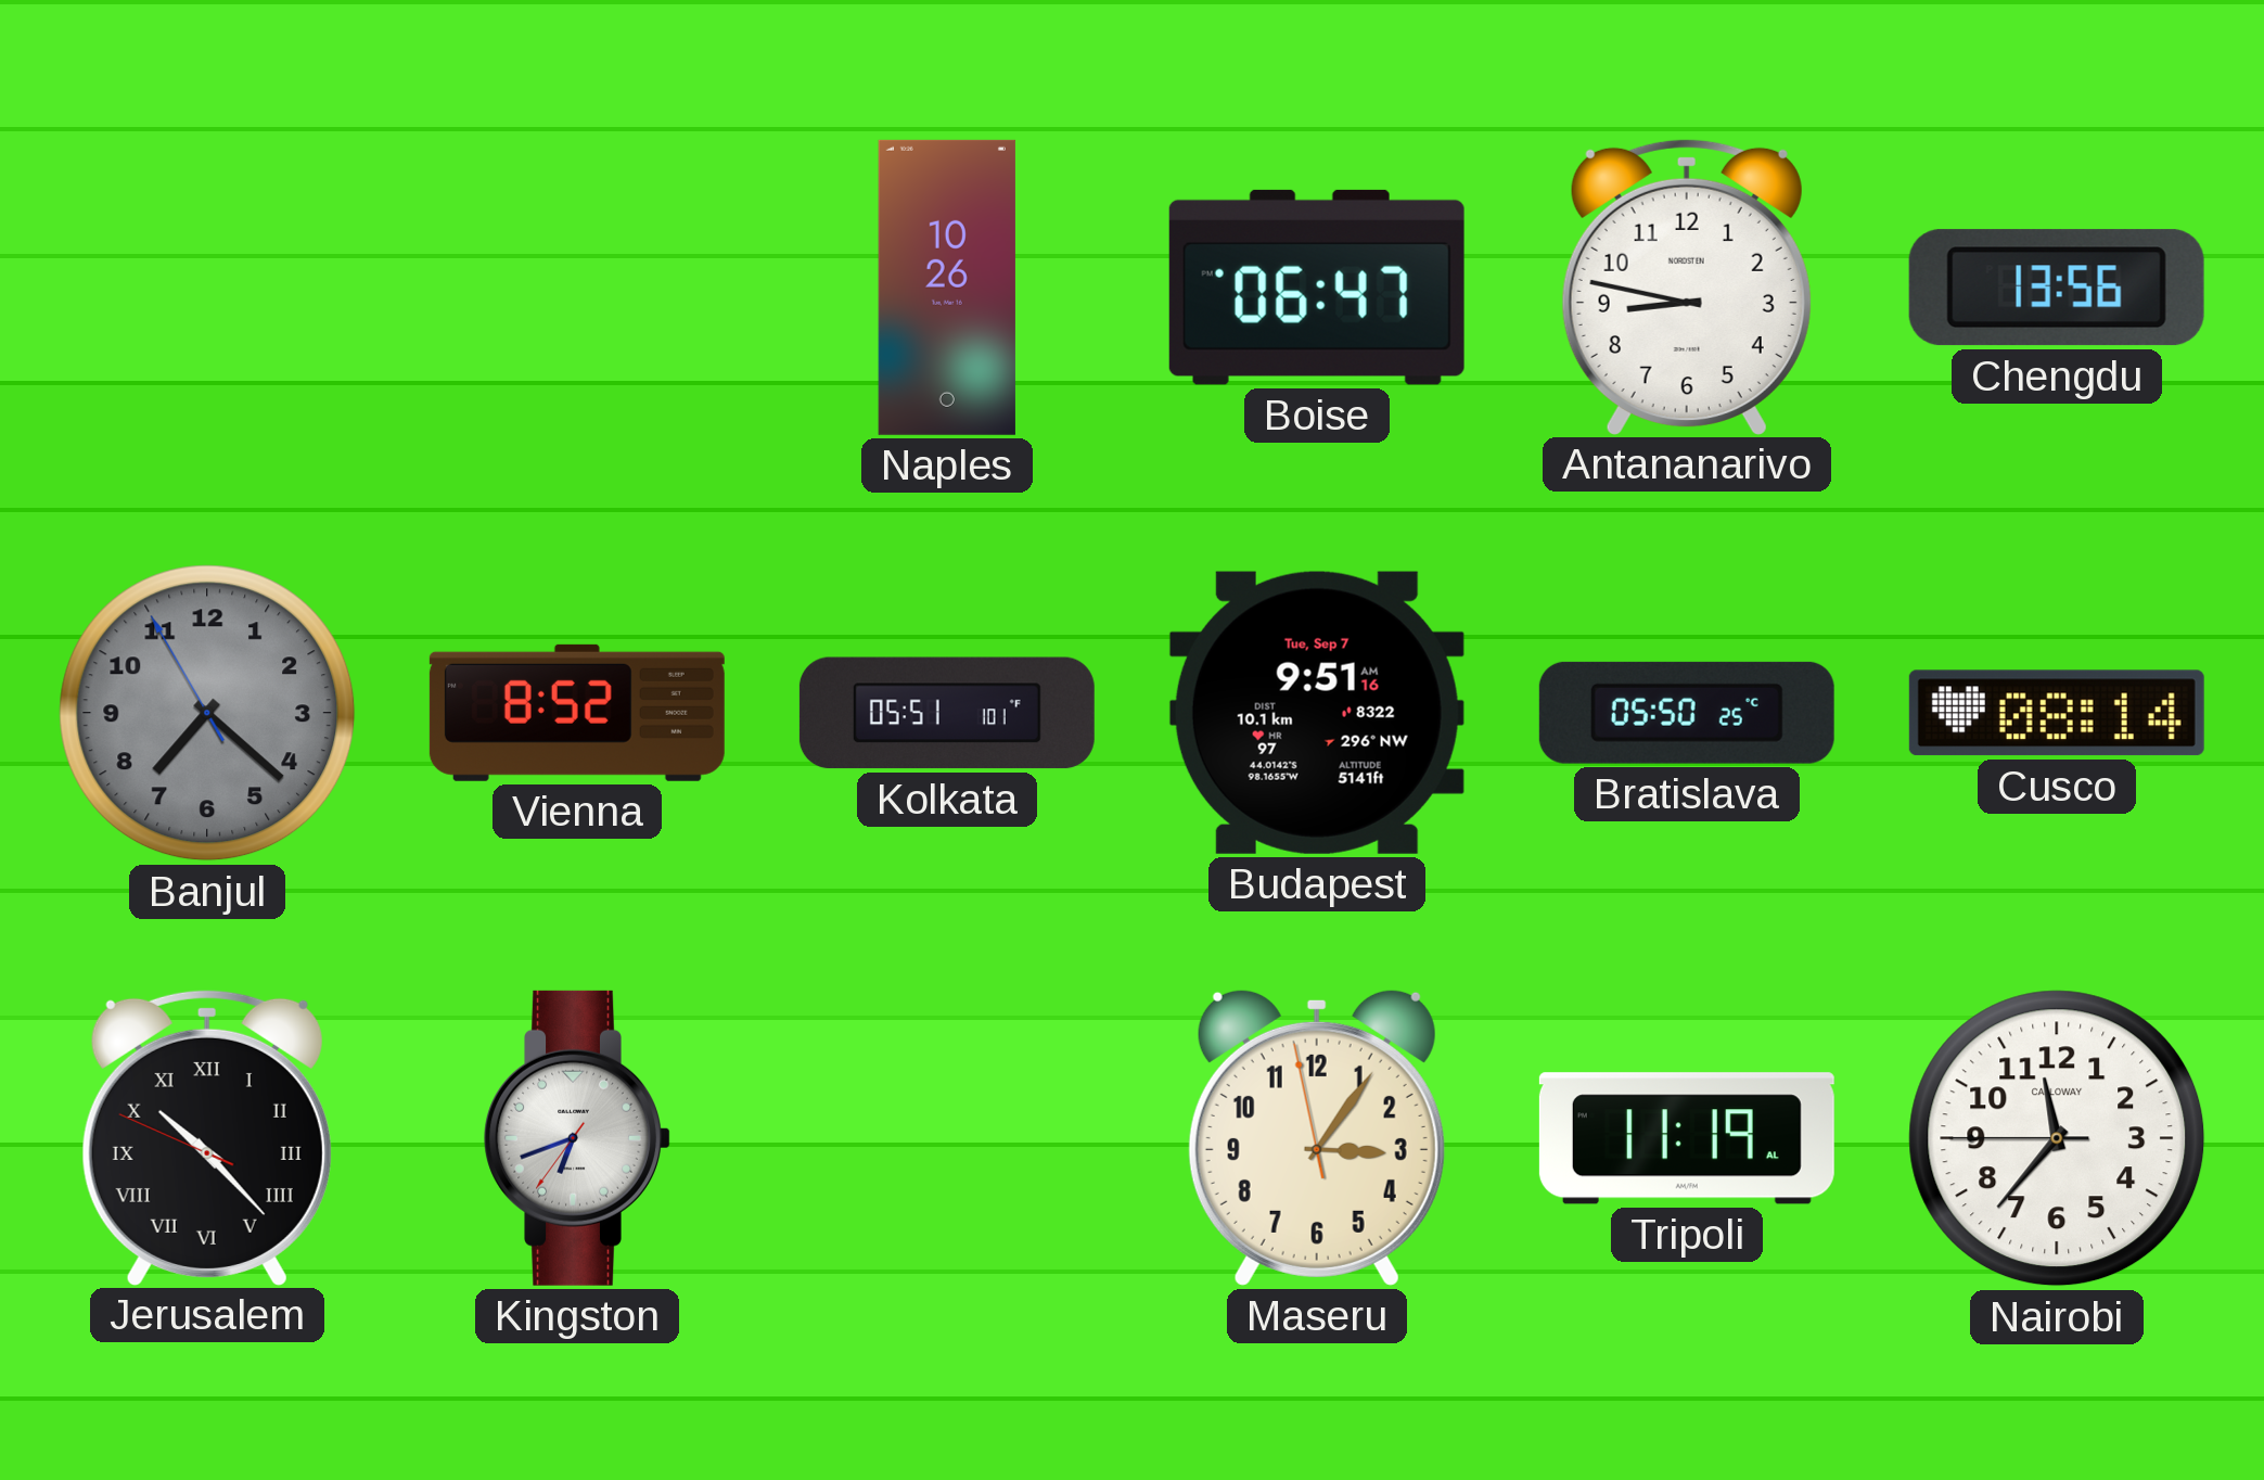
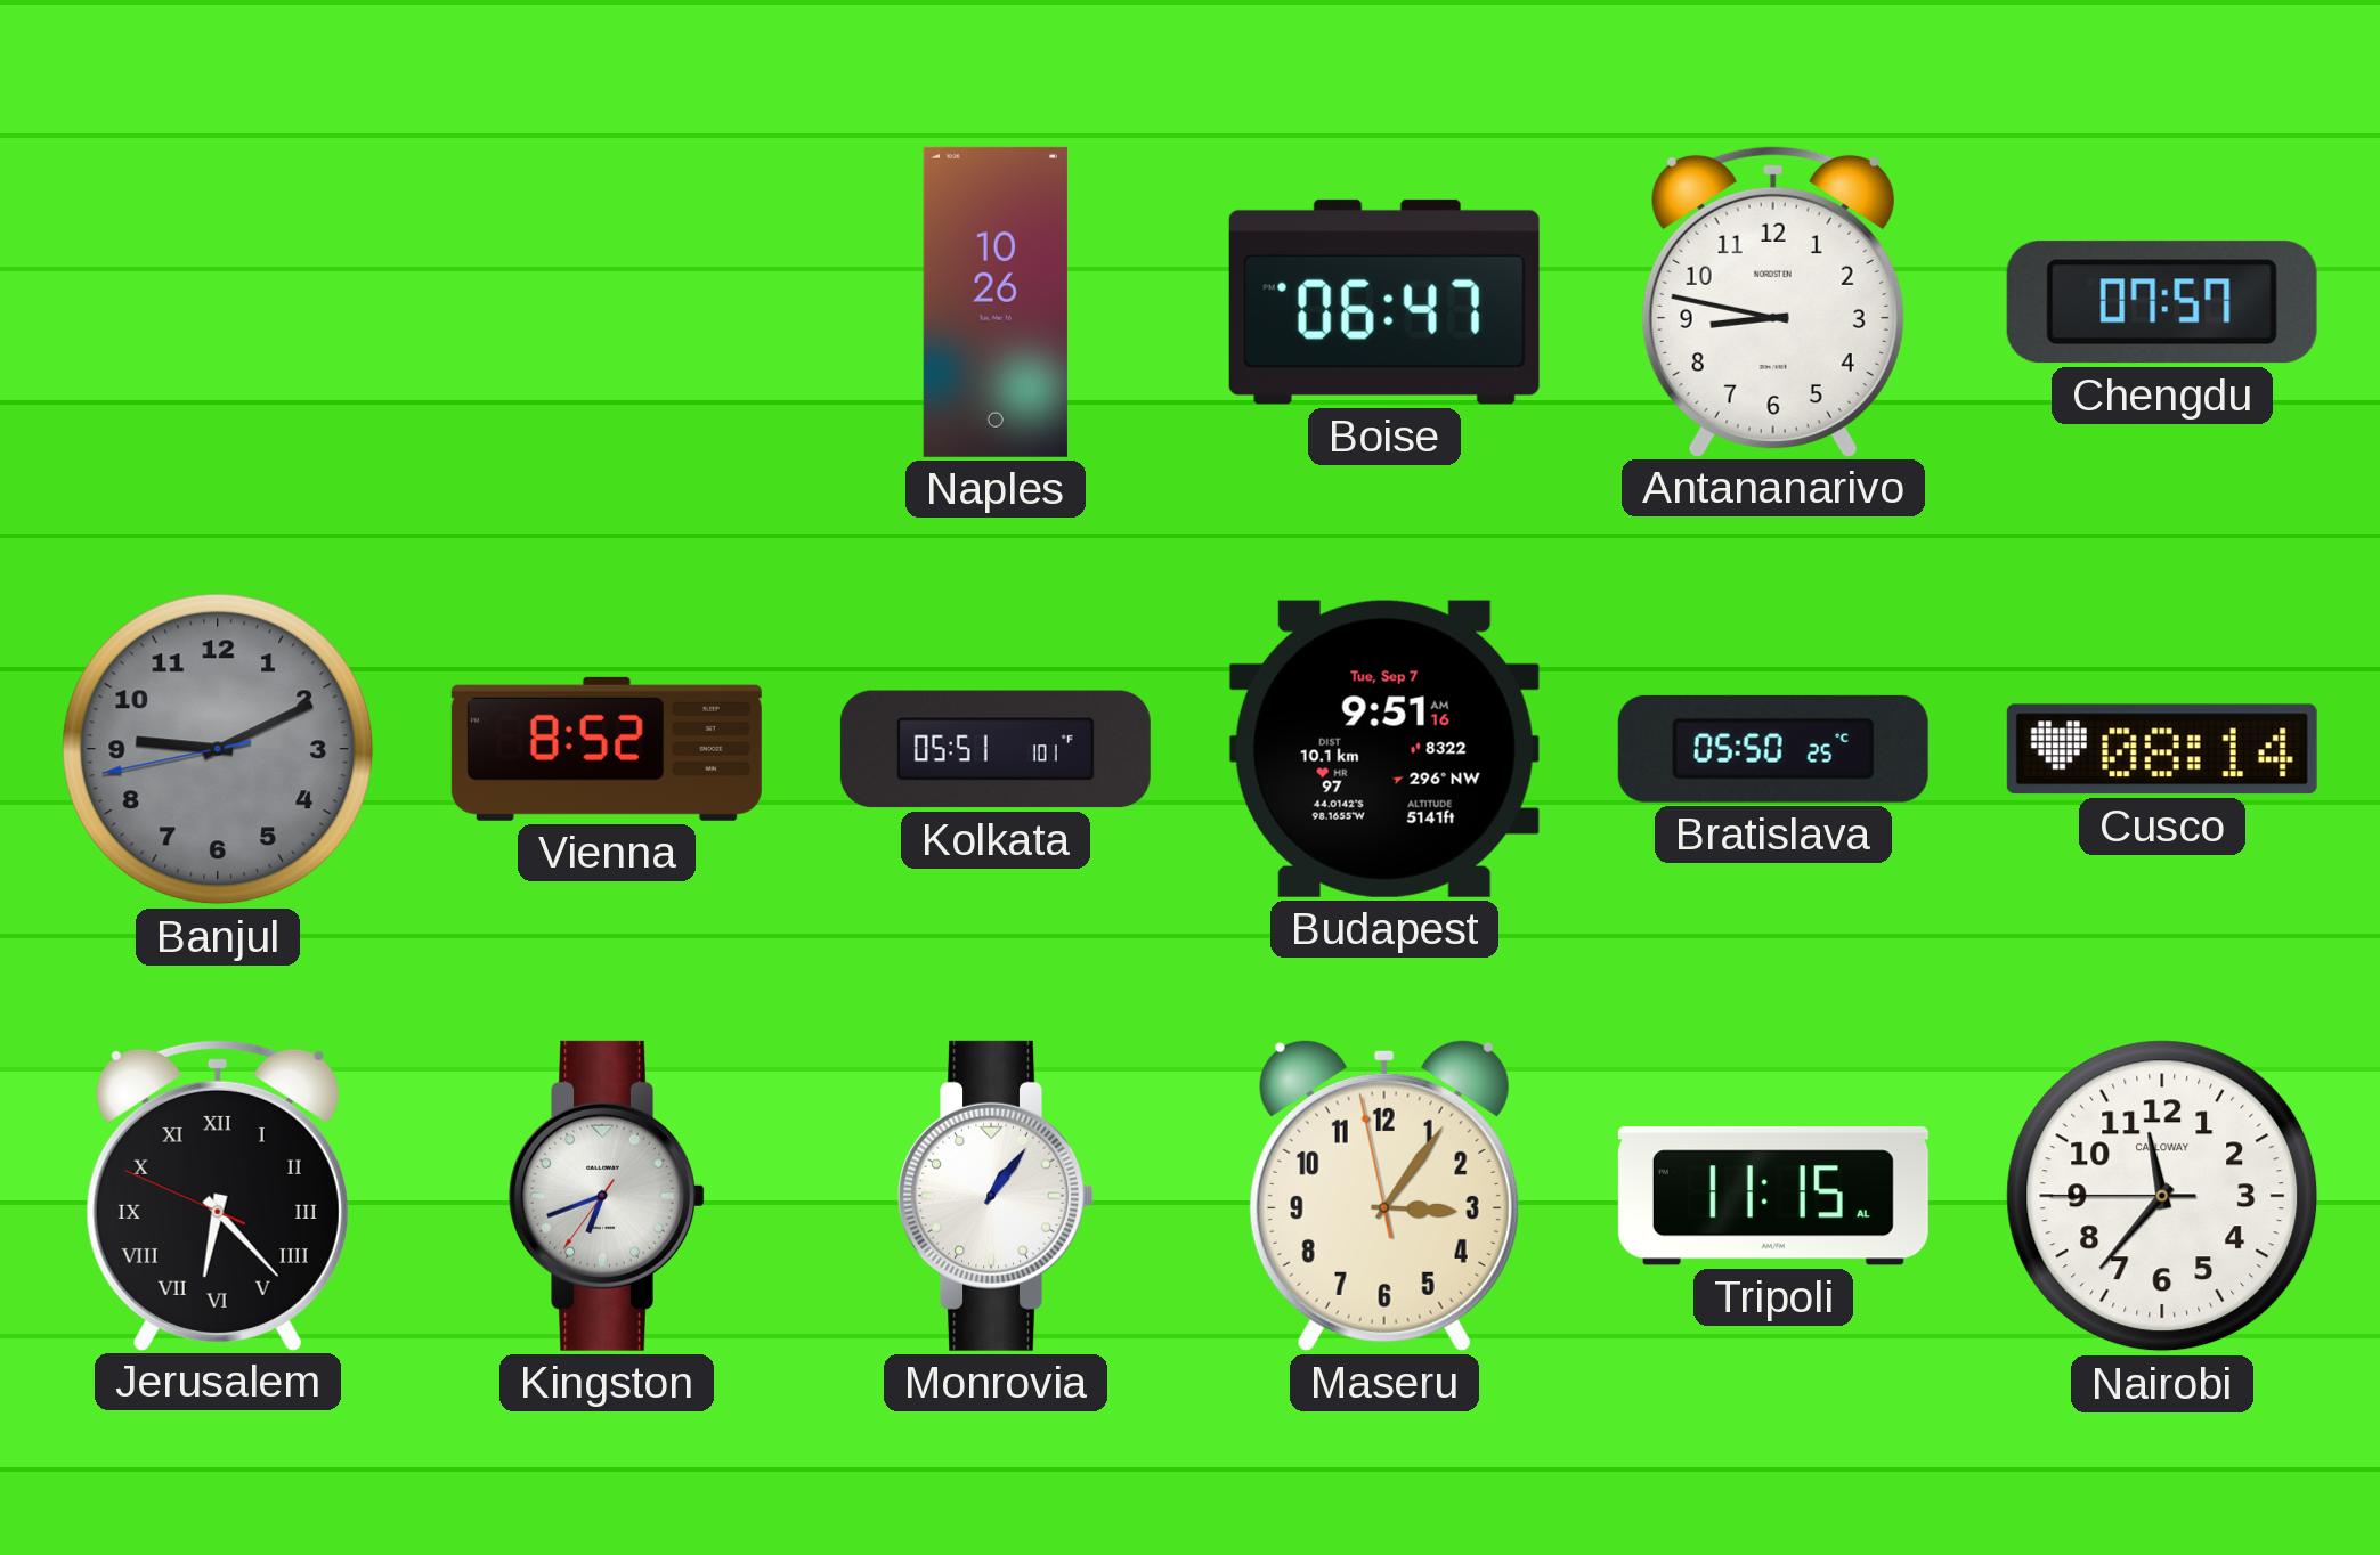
Chengdu: 13:56 -> 07:57
Banjul: 7:21 -> 9:10
Jerusalem: 10:22 -> 6:22
Monrovia: none -> 1:06
Tripoli: 11:19 -> 11:15
